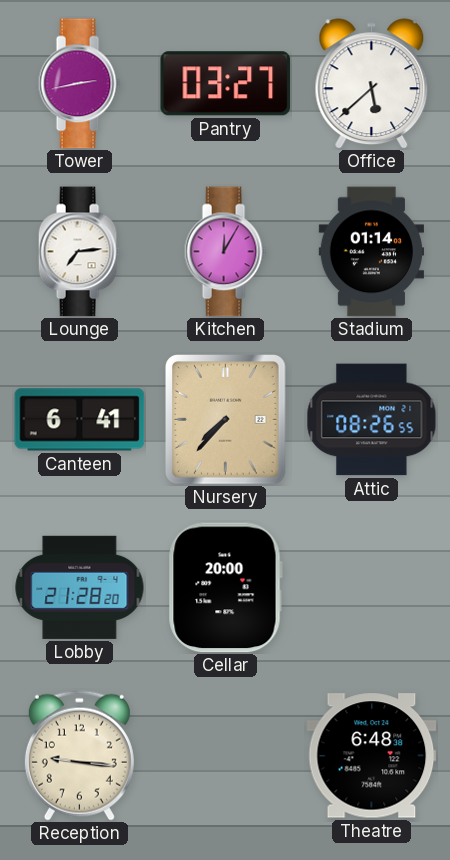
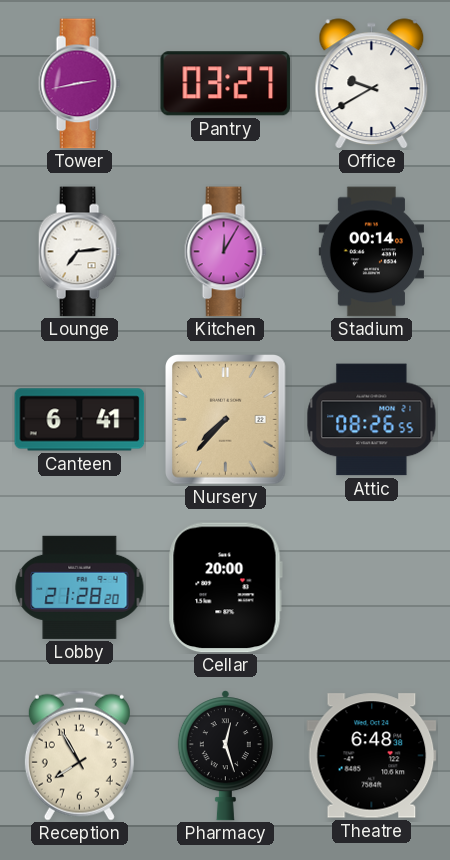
Office: 5:38 -> 9:40
Stadium: 01:14 -> 00:14
Reception: 9:16 -> 7:55
Pharmacy: none -> 12:27
